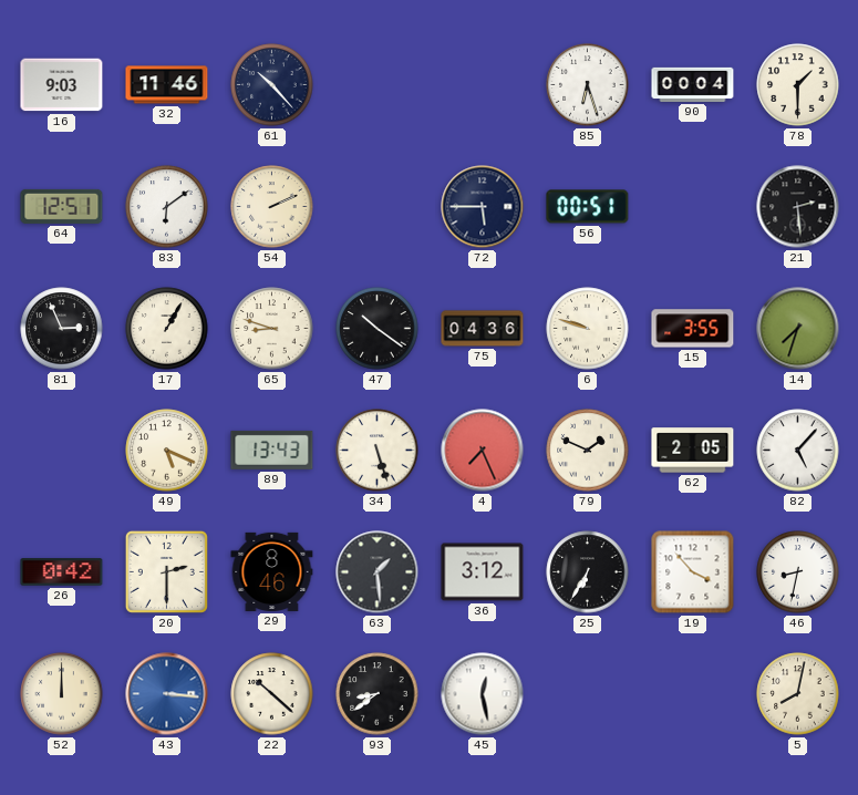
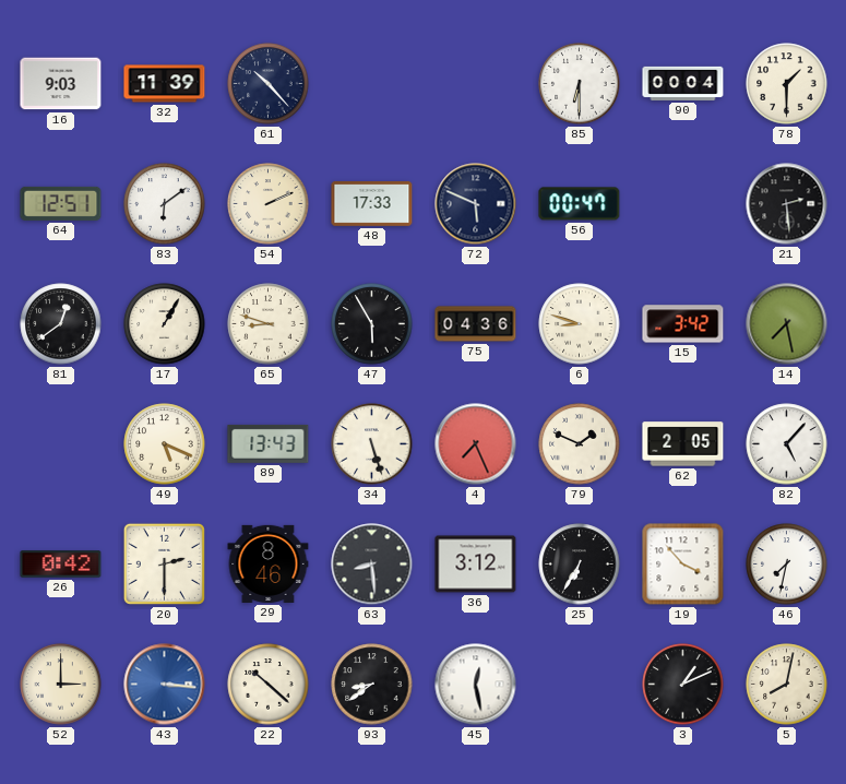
32: 11:46 -> 11:39
85: 6:27 -> 6:30
48: none -> 17:33
72: 5:45 -> 5:49
56: 00:51 -> 00:47
81: 2:56 -> 12:39
47: 10:21 -> 5:55
6: 9:48 -> 8:48
15: 3:55 -> 3:42
14: 7:33 -> 7:28
63: 1:29 -> 8:29
46: 8:32 -> 7:32
52: 12:00 -> 3:00
3: none -> 1:11
